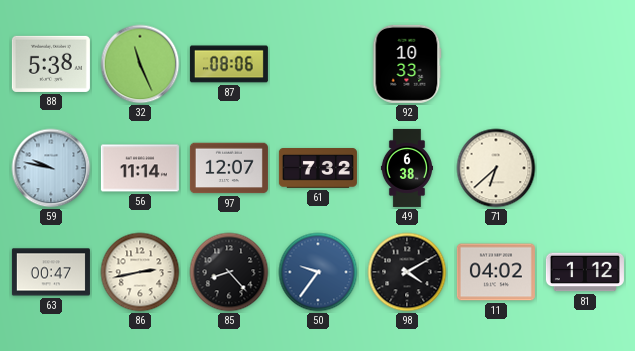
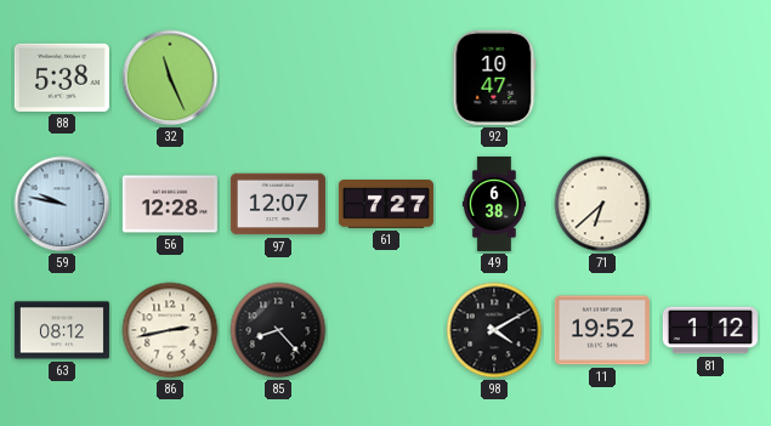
87: 08:06 -> none
92: 10:33 -> 10:47
56: 11:14 -> 12:28
61: 7:32 -> 7:27
63: 00:47 -> 08:12
50: 9:36 -> none
11: 04:02 -> 19:52
